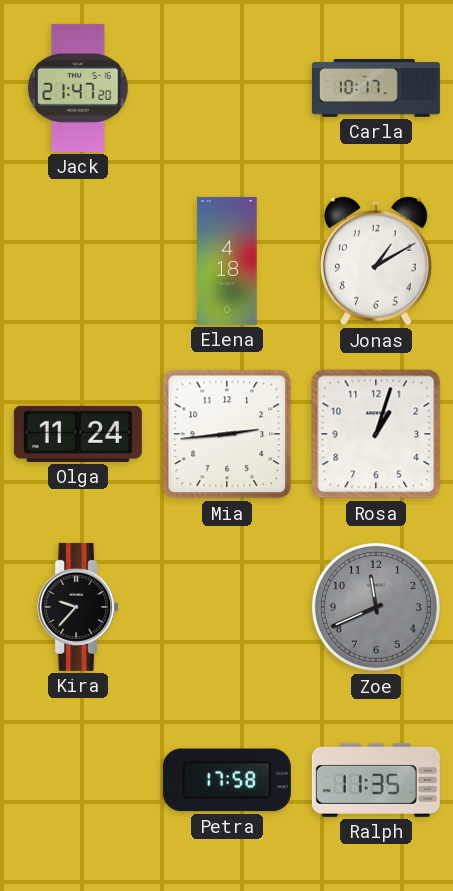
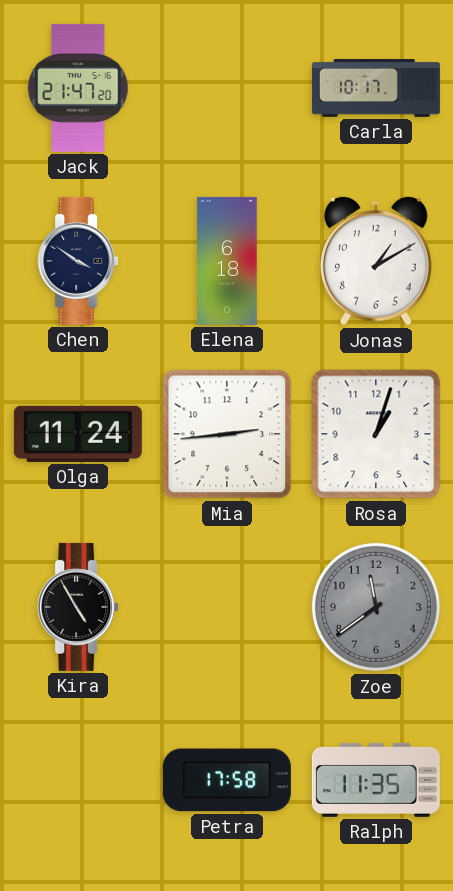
Chen: none -> 3:51
Elena: 4:18 -> 6:18
Kira: 9:37 -> 4:55
Zoe: 11:41 -> 11:39
